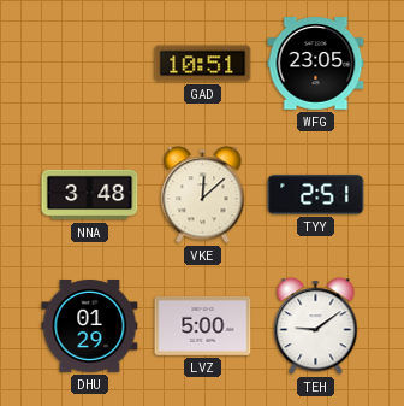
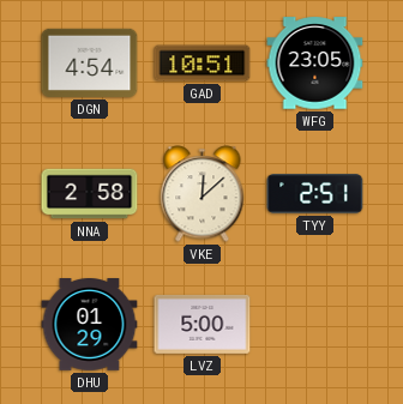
DGN: none -> 4:54
NNA: 3:48 -> 2:58
TEH: 9:09 -> none
